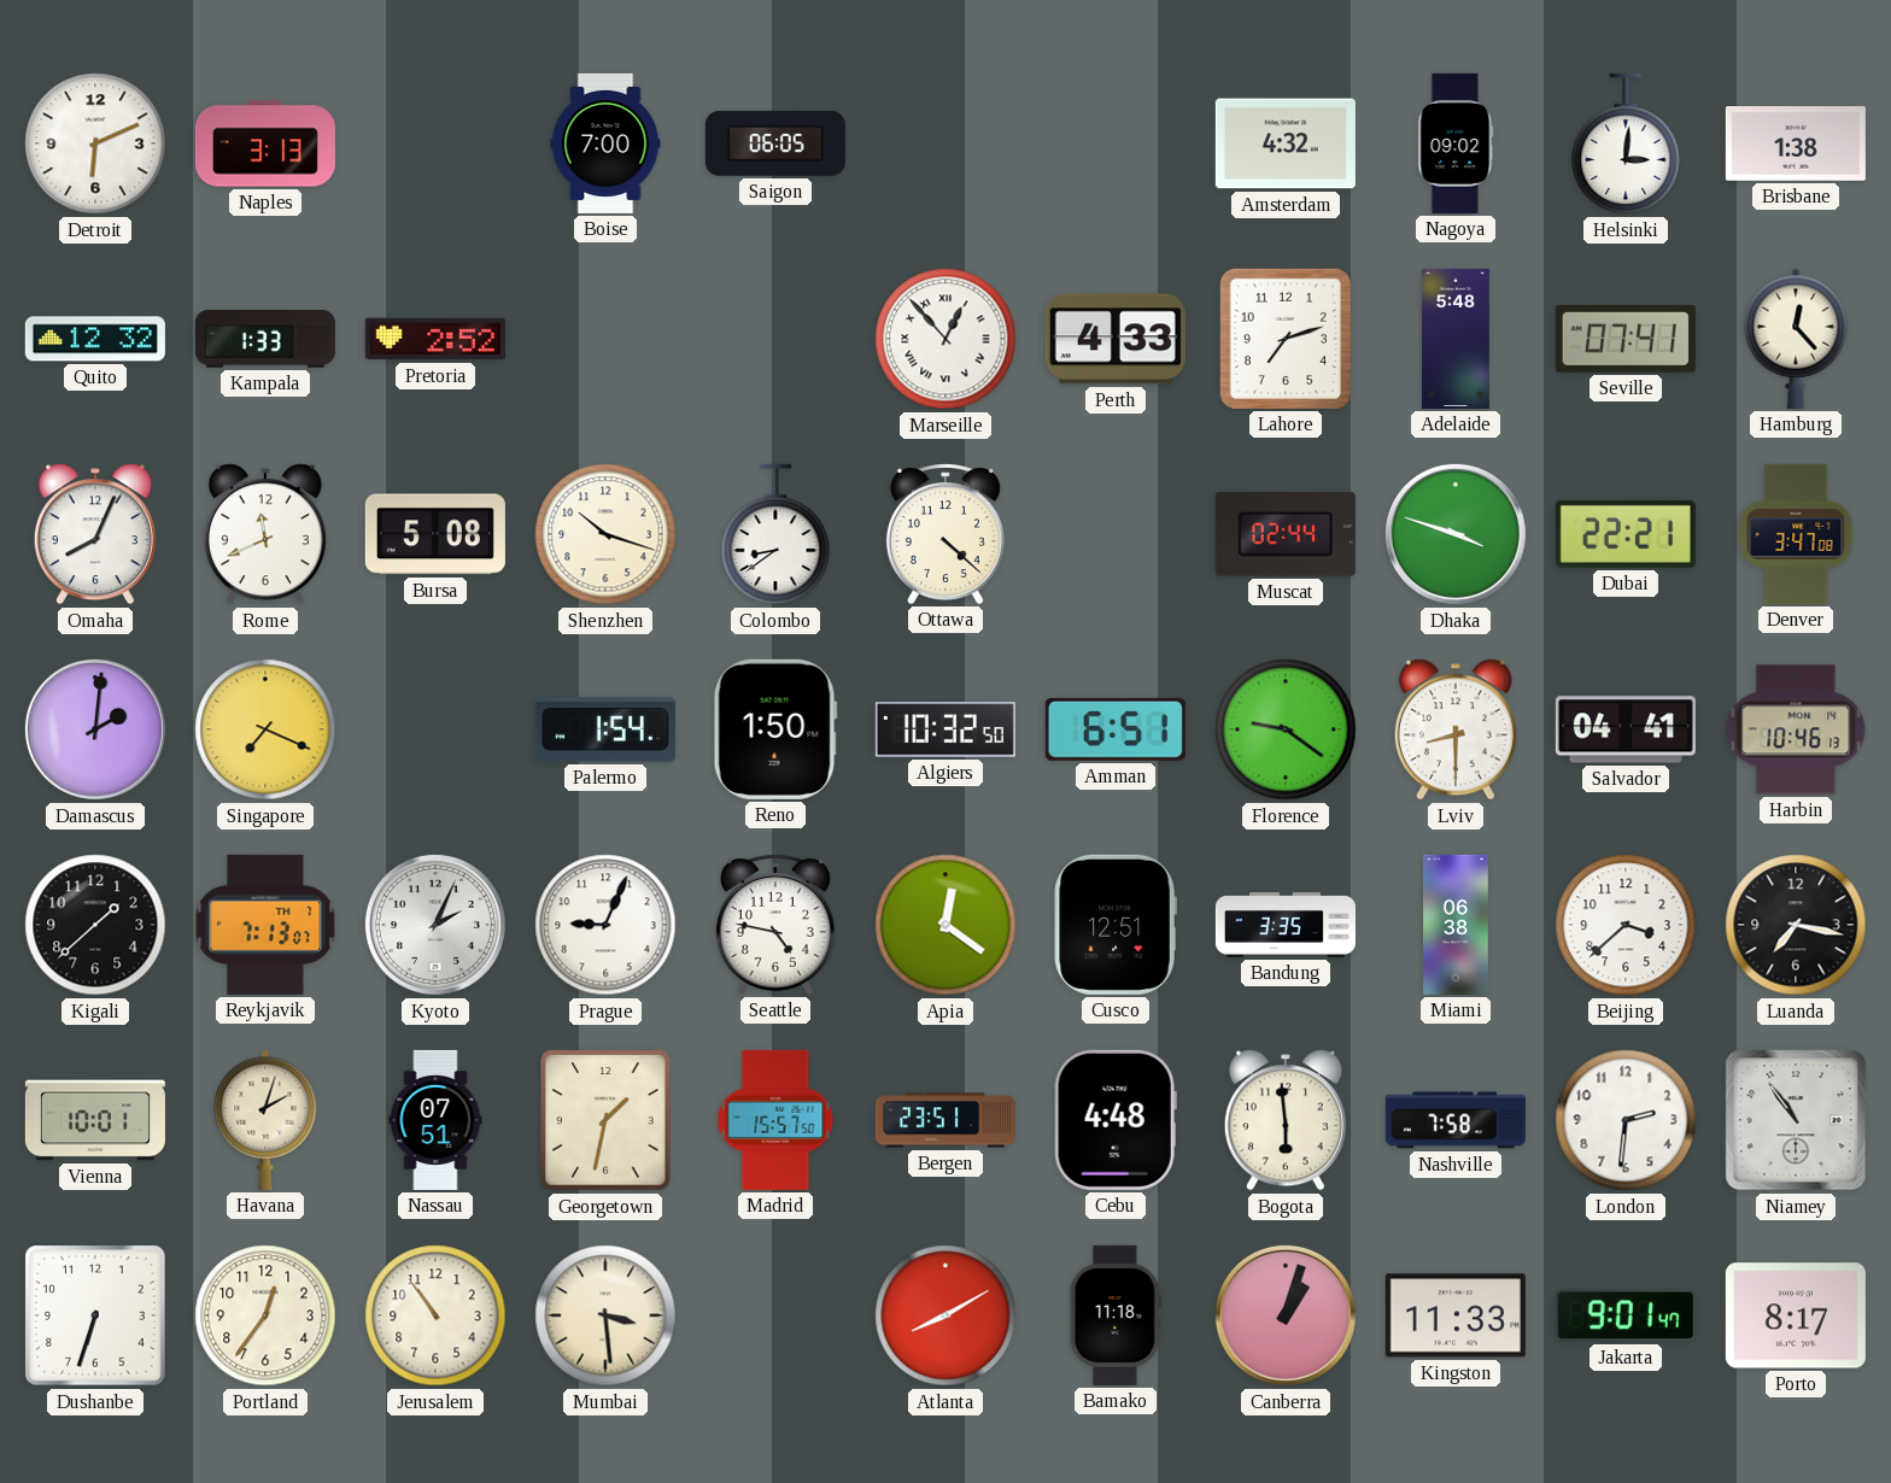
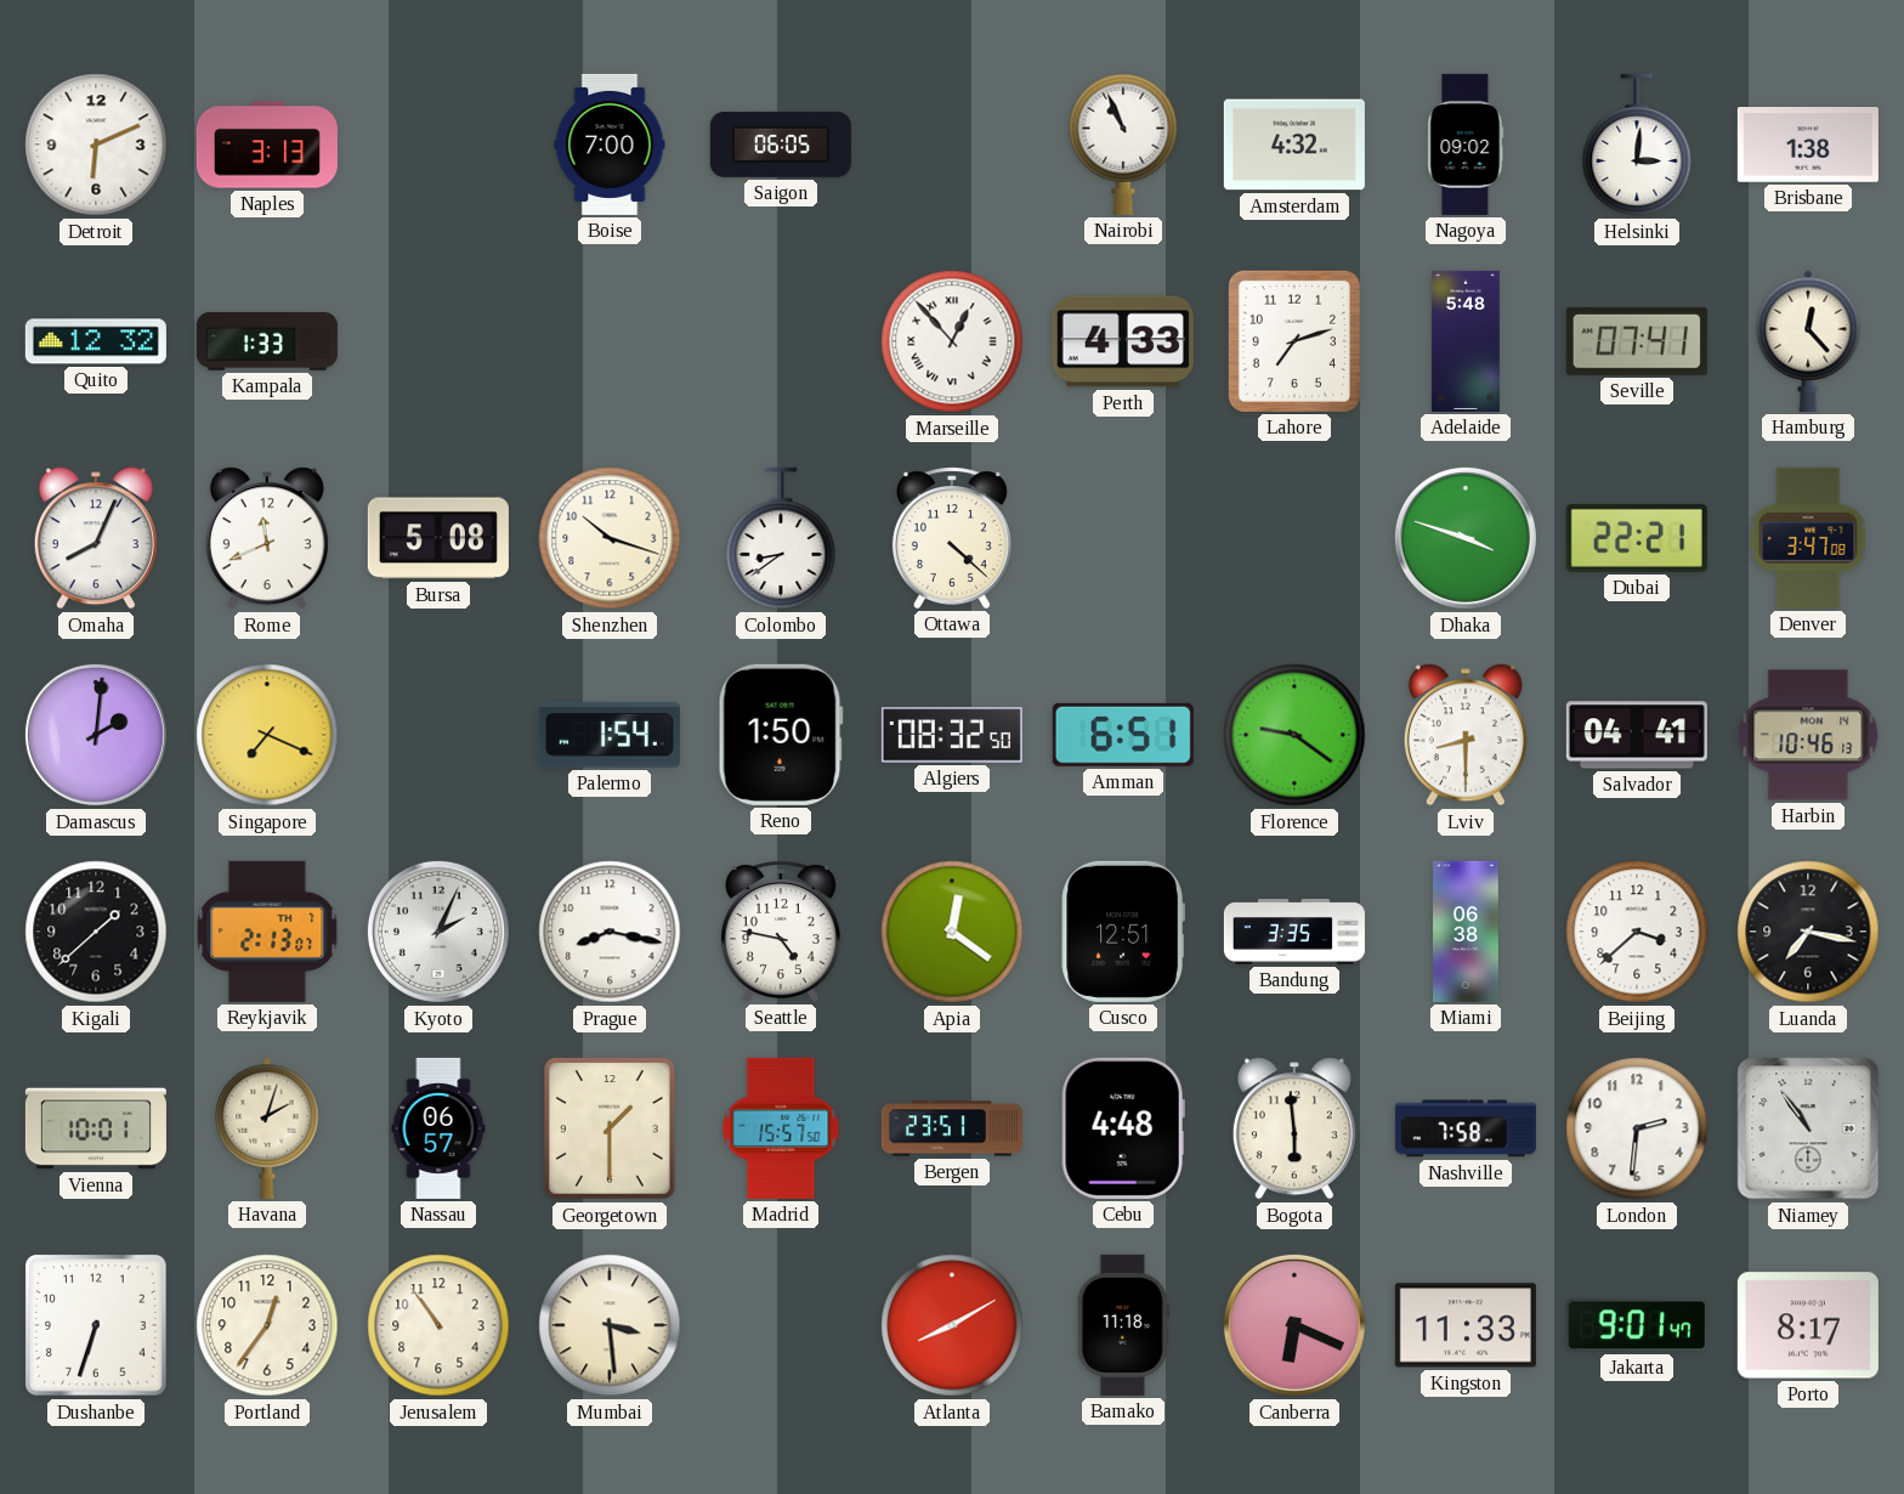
Nairobi: none -> 10:56
Pretoria: 2:52 -> none
Muscat: 02:44 -> none
Algiers: 10:32 -> 08:32
Reykjavik: 7:13 -> 2:13
Prague: 9:04 -> 8:17
Nassau: 07:51 -> 06:57
Georgetown: 1:32 -> 1:30
Canberra: 1:03 -> 6:19
